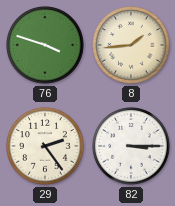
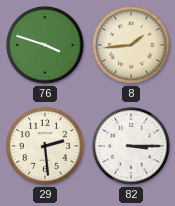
29: 2:24 -> 2:29
